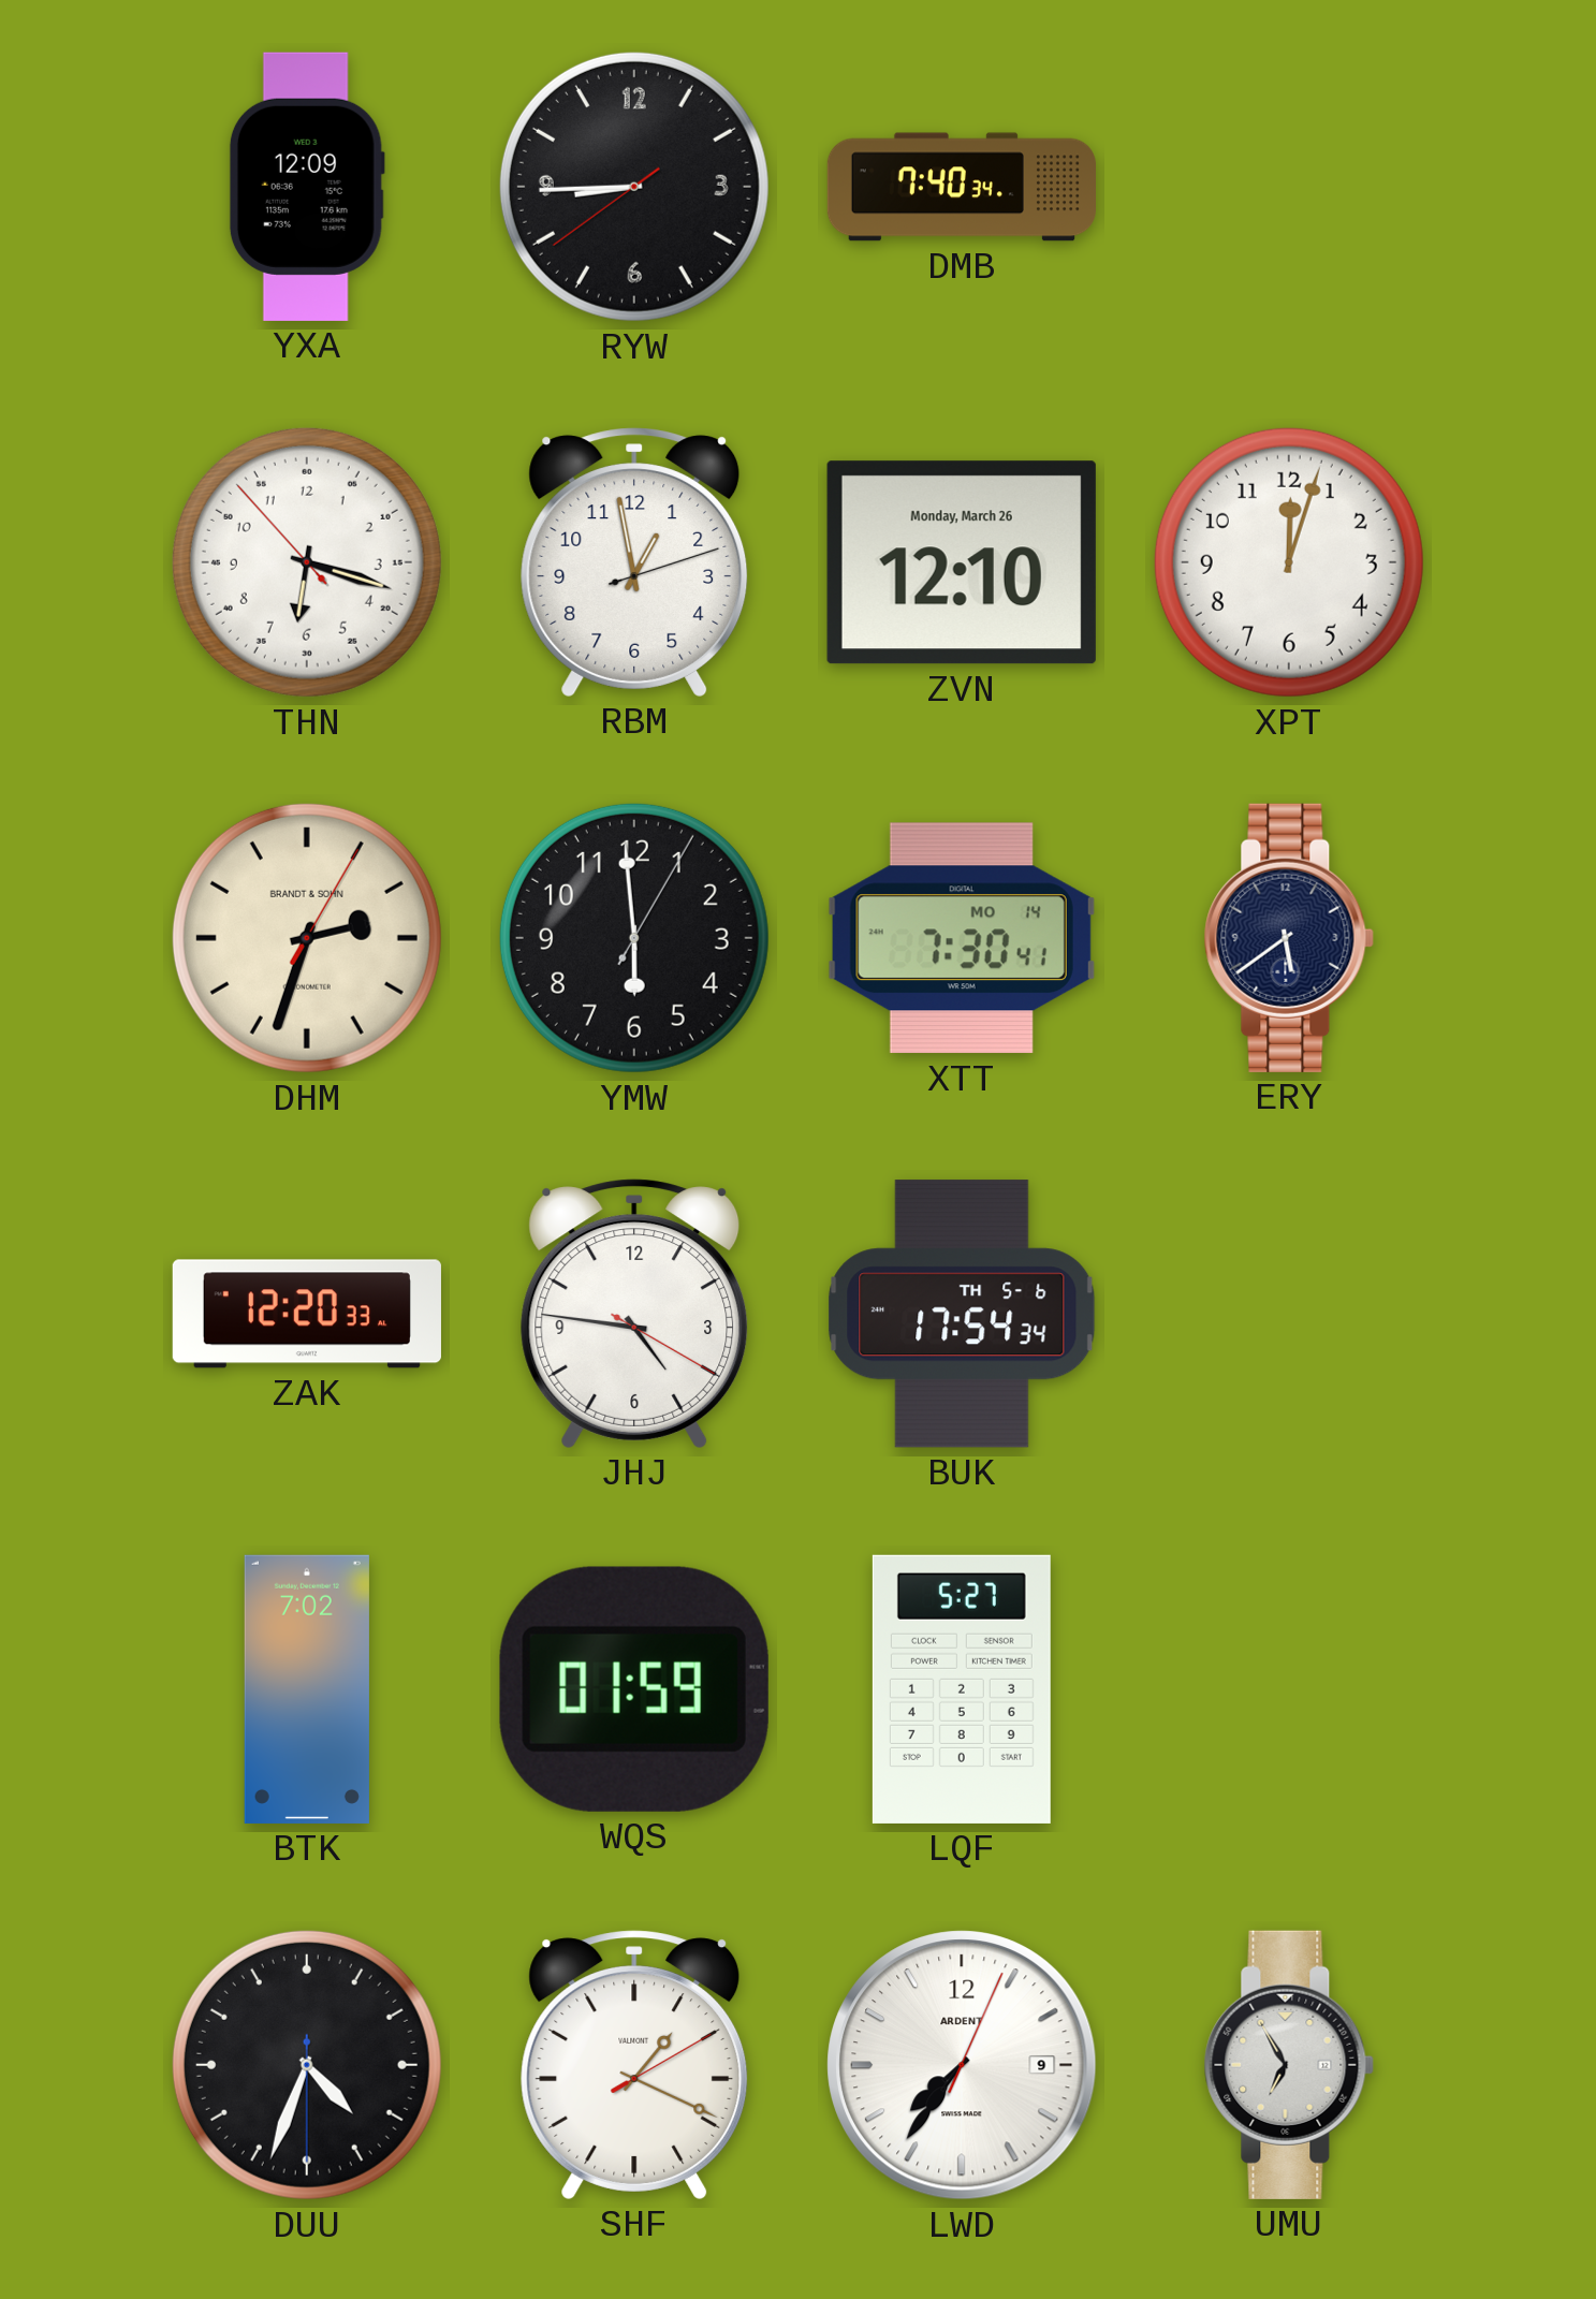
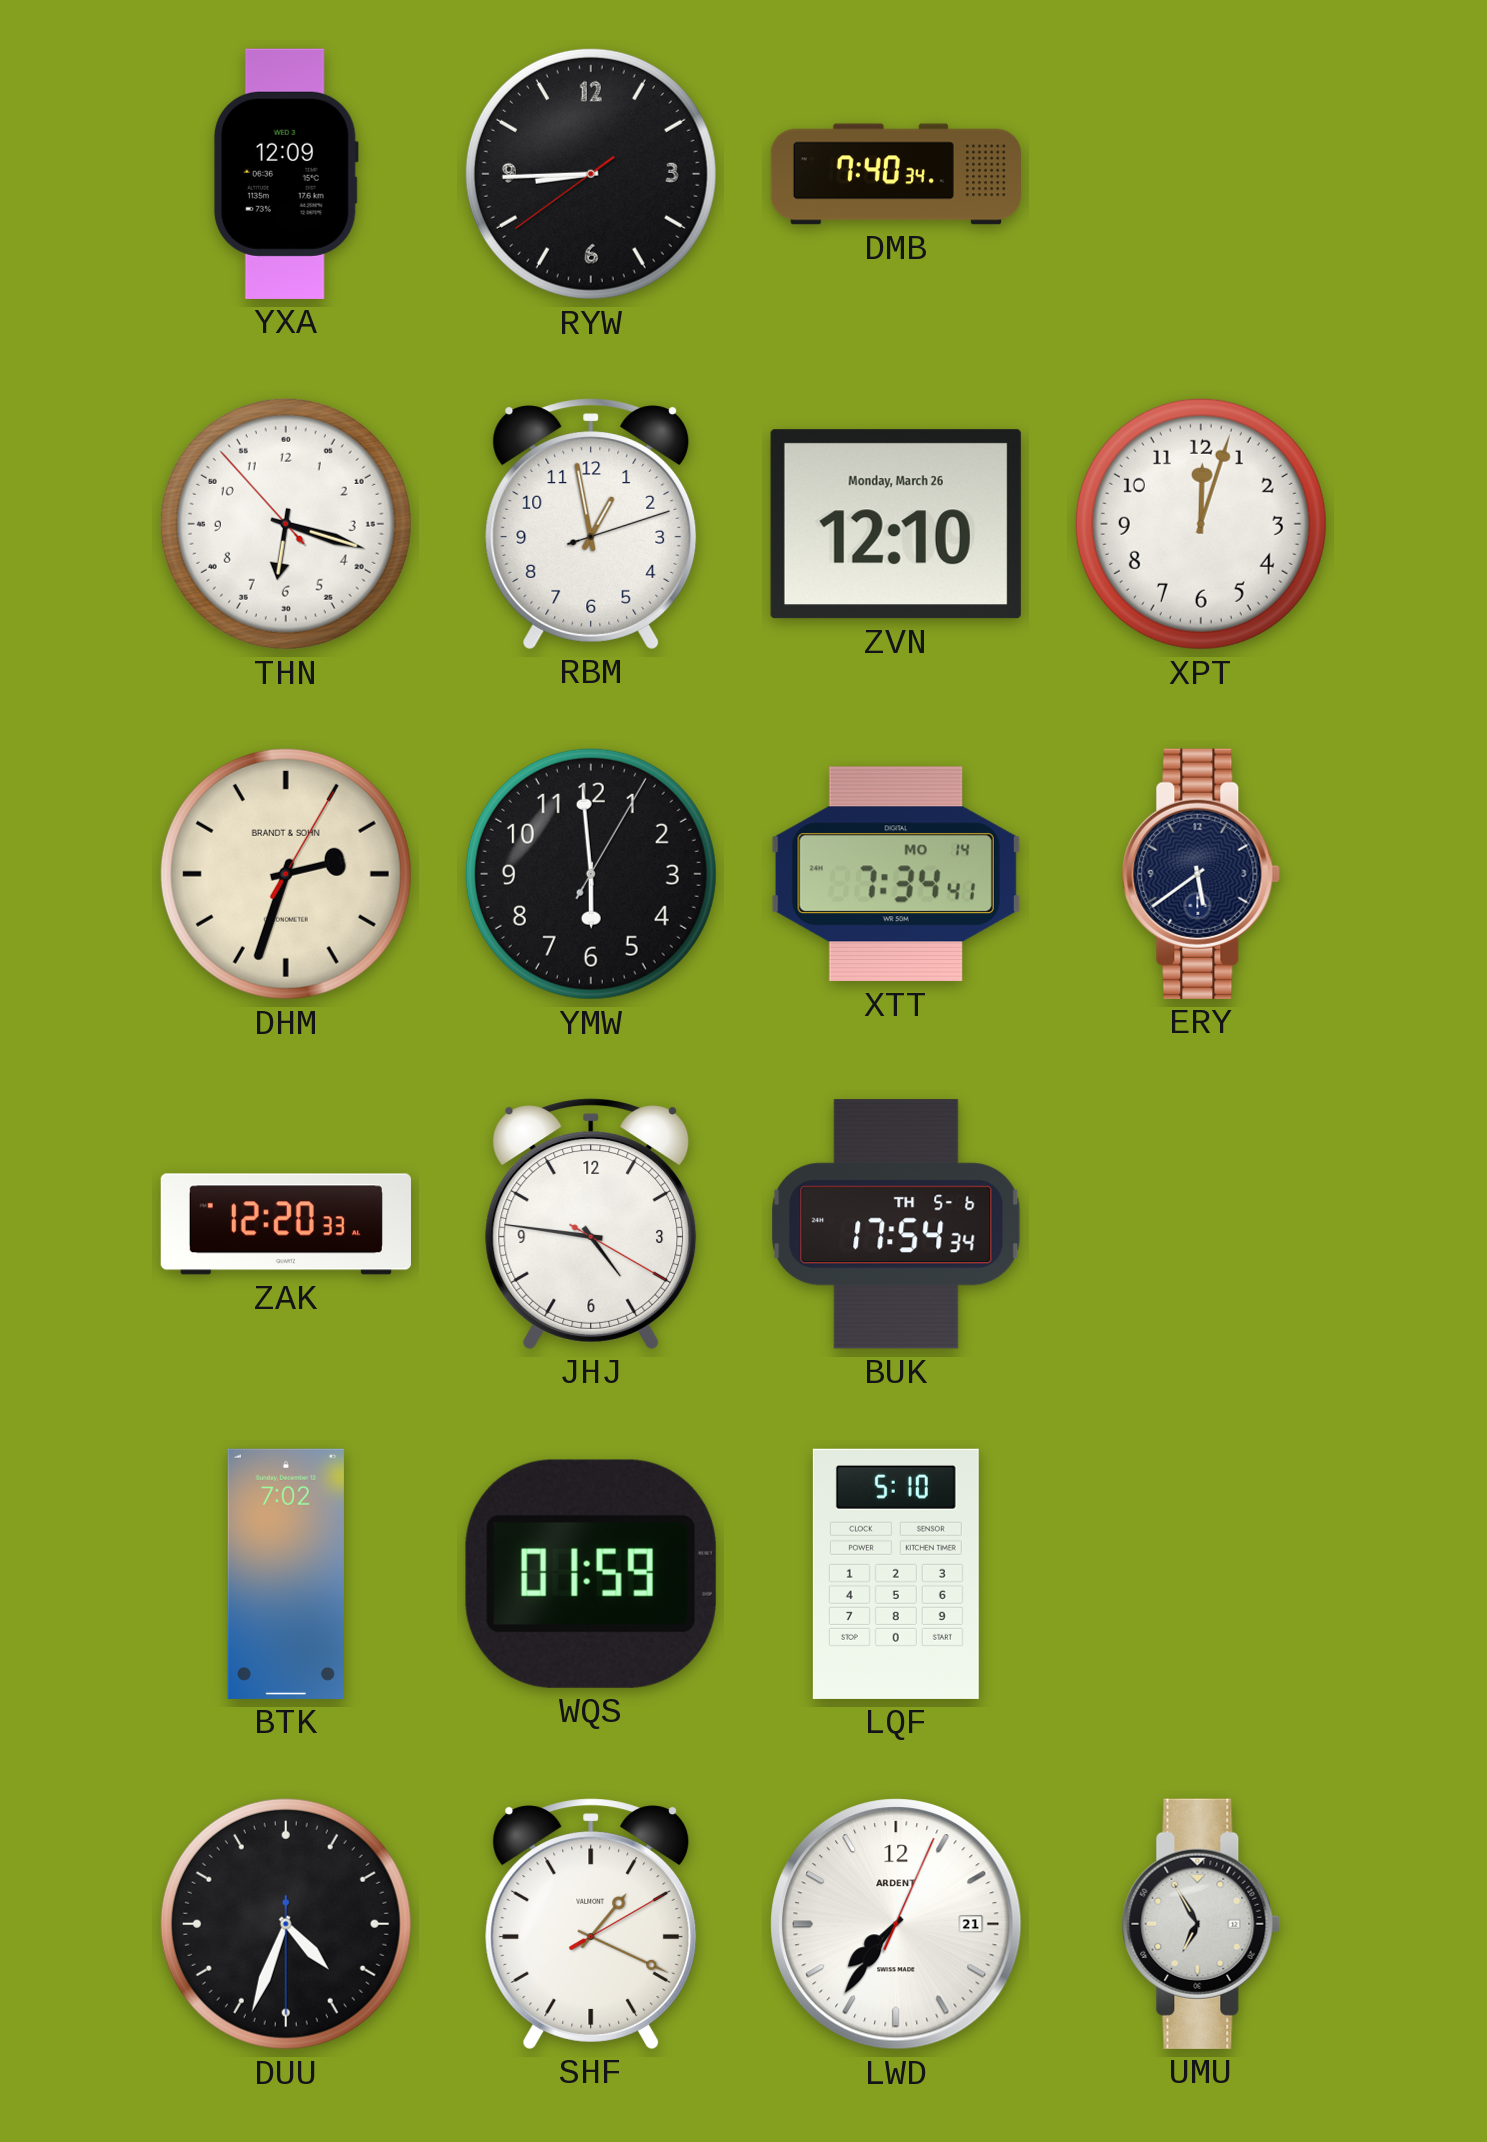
XTT: 7:30 -> 7:34
LQF: 5:27 -> 5:10
LWD date: 9 -> 21
